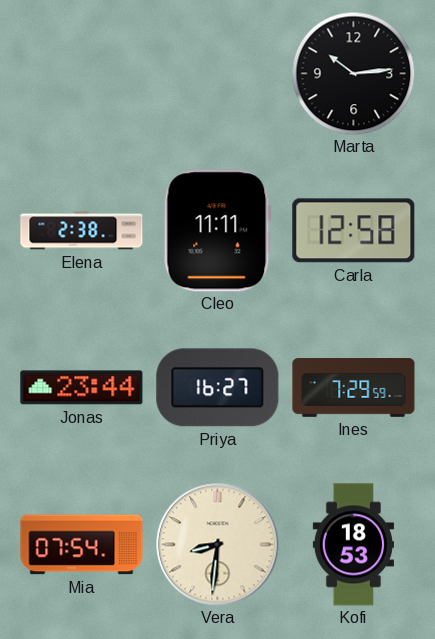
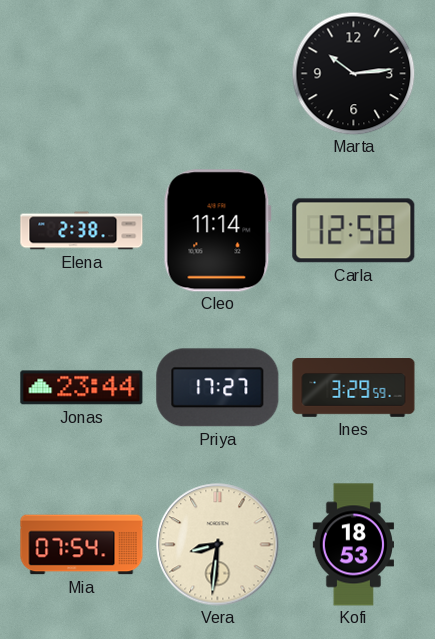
Cleo: 11:11 -> 11:14
Priya: 16:27 -> 17:27
Ines: 7:29 -> 3:29
